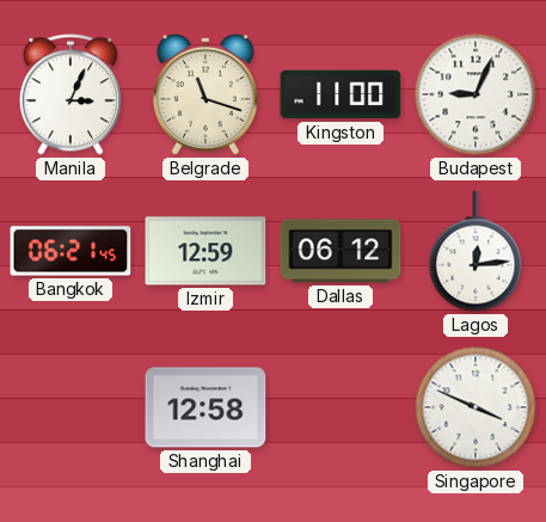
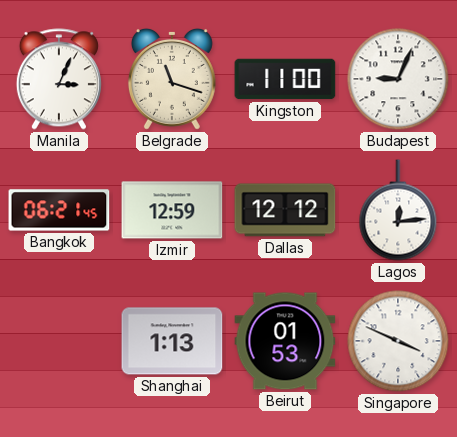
Dallas: 06:12 -> 12:12
Shanghai: 12:58 -> 1:13
Beirut: none -> 01:53
